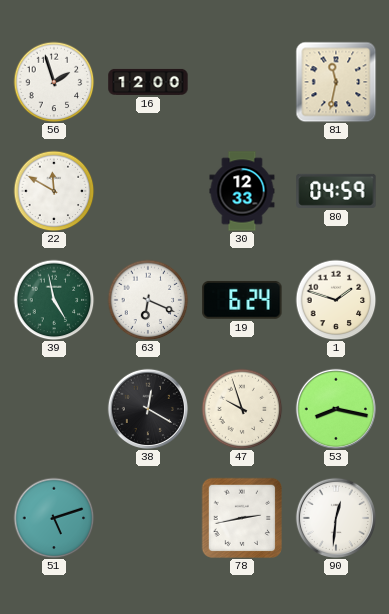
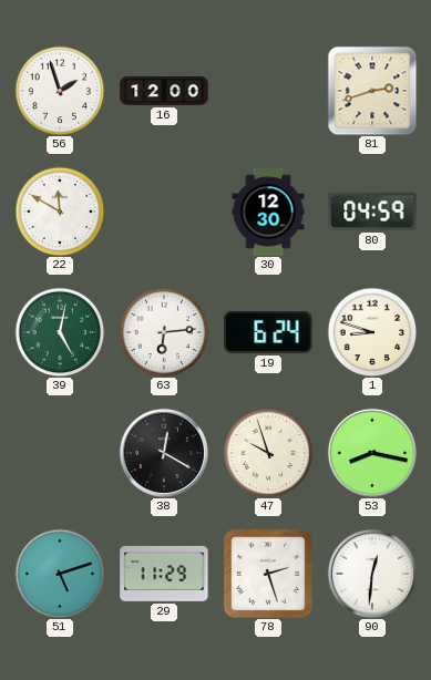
81: 11:32 -> 2:42
30: 12:33 -> 12:30
39: 4:58 -> 5:02
63: 6:19 -> 6:14
1: 1:48 -> 8:48
29: none -> 11:29
78: 2:43 -> 2:27
